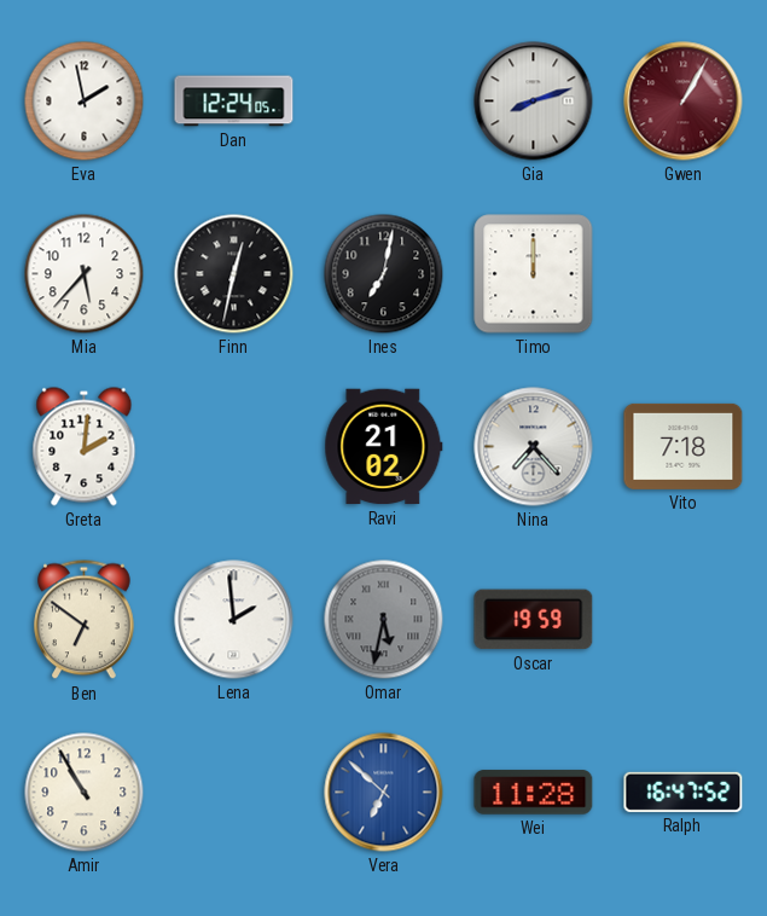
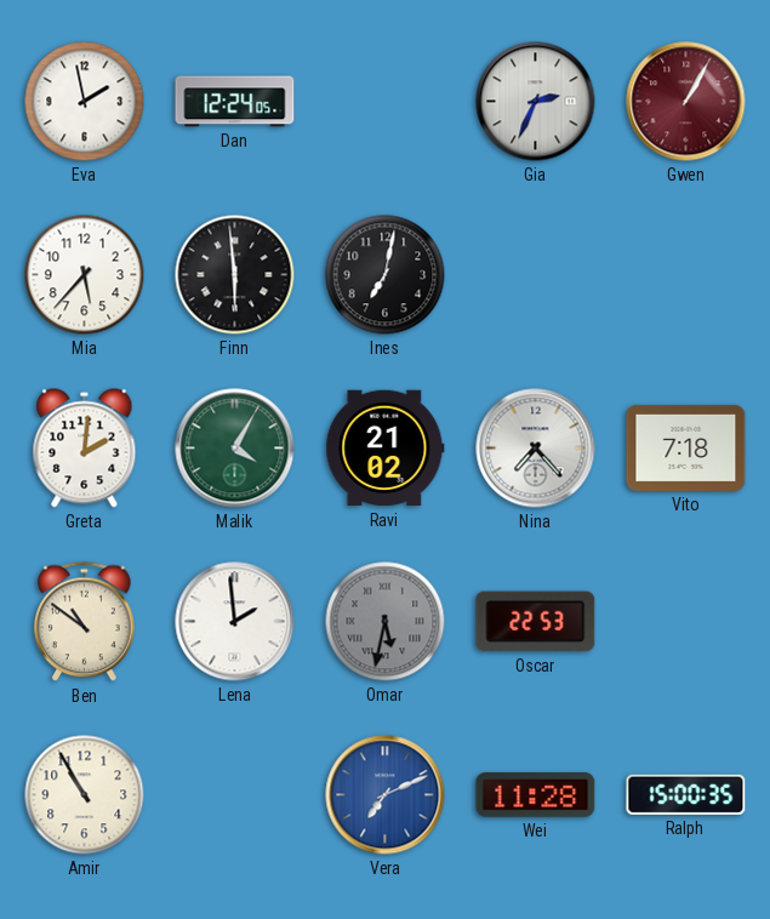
Gia: 8:12 -> 2:34
Finn: 12:32 -> 5:59
Timo: 12:00 -> none
Malik: none -> 4:05
Ben: 6:51 -> 10:51
Oscar: 19:59 -> 22:53
Vera: 6:52 -> 7:11
Ralph: 16:47 -> 15:00
